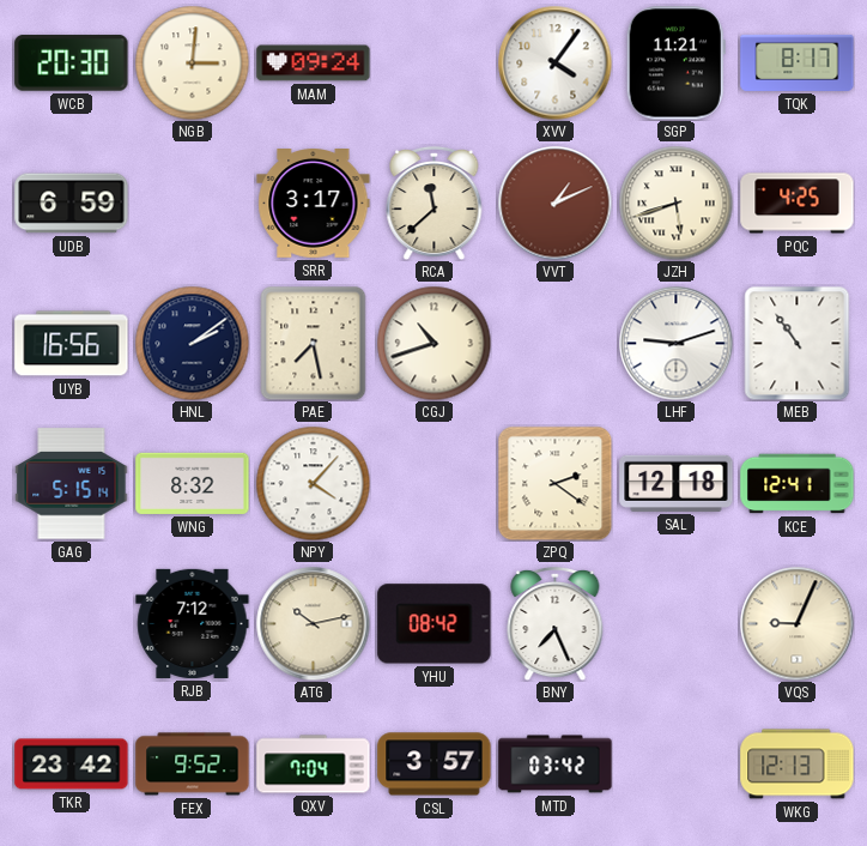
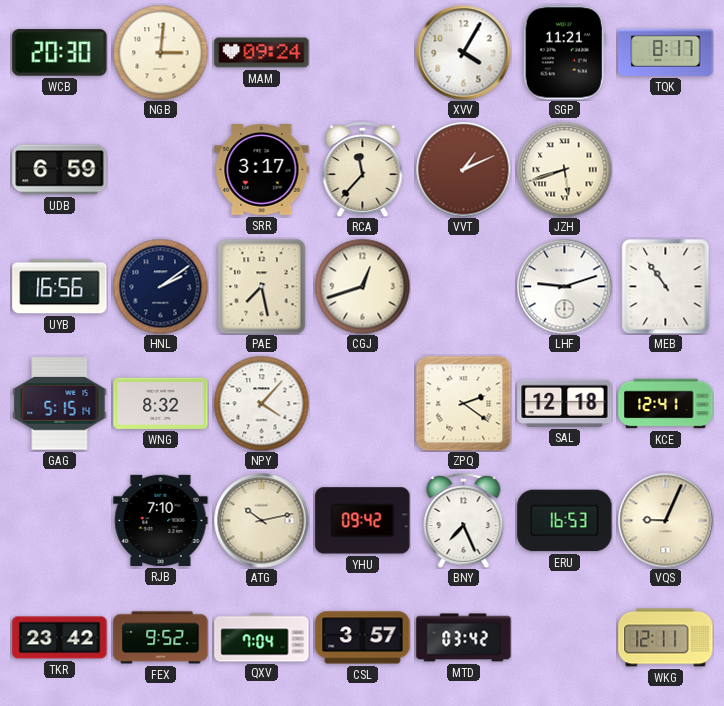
XVV: 4:06 -> 4:05
RCA: 11:38 -> 11:37
PQC: 4:25 -> none
CGJ: 10:42 -> 12:42
RJB: 7:12 -> 7:10
YHU: 08:42 -> 09:42
ERU: none -> 16:53
WKG: 12:13 -> 12:11
